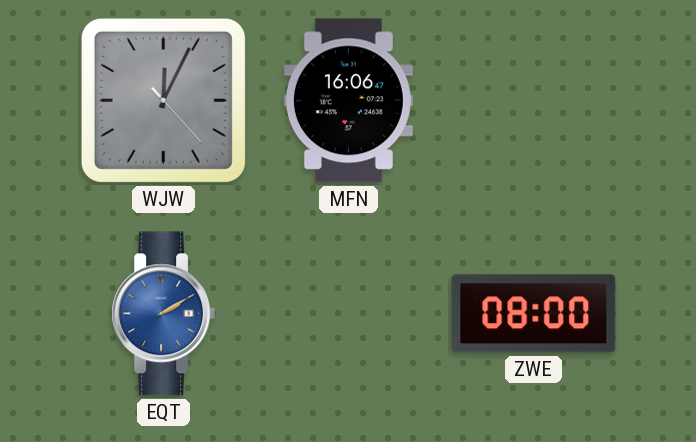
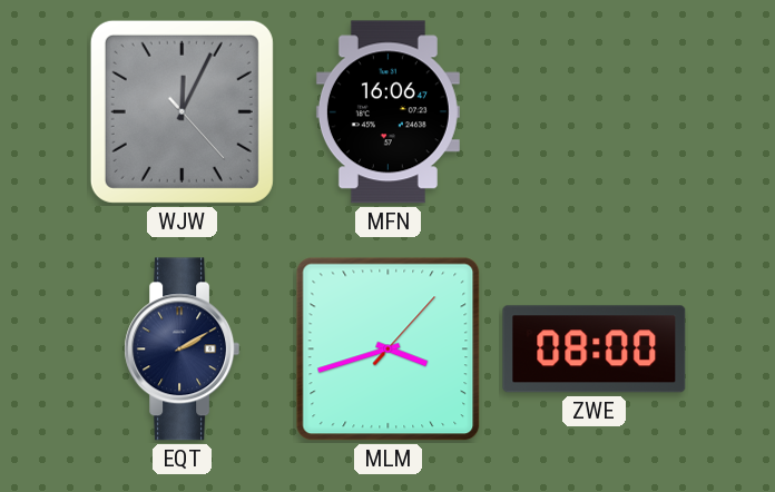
EQT dial: blue -> navy
MLM: none -> 3:42
